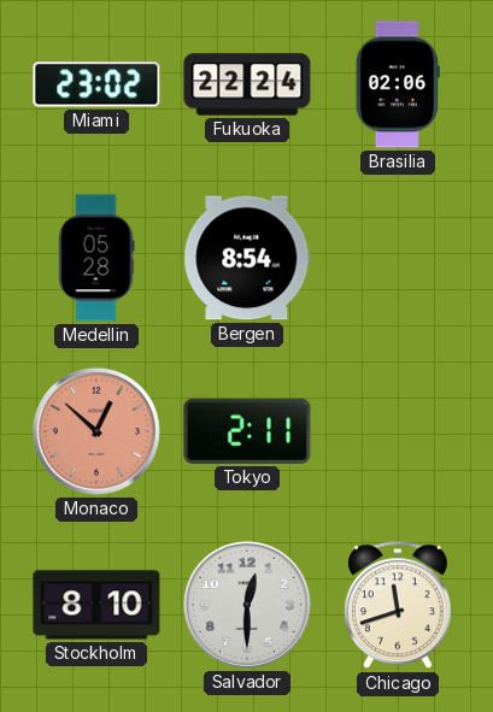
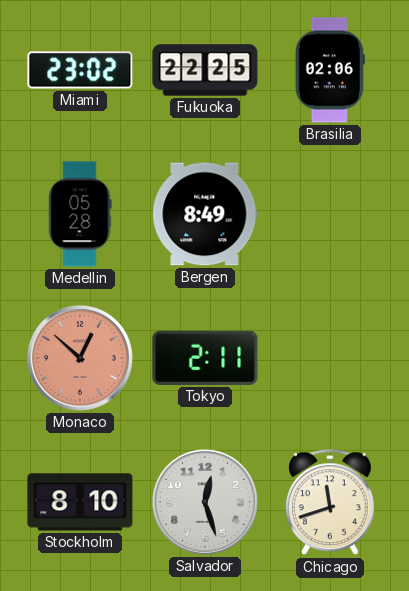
Fukuoka: 22:24 -> 22:25
Bergen: 8:54 -> 8:49
Salvador: 12:30 -> 12:27
